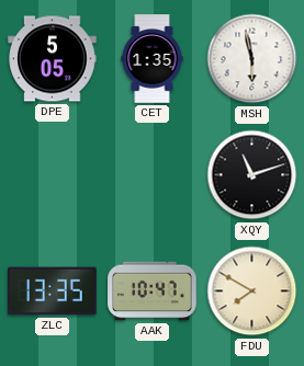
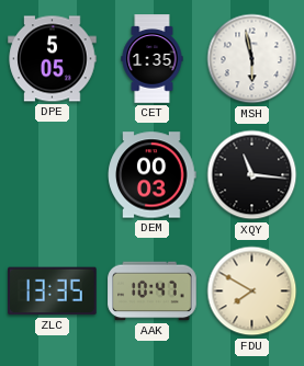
DEM: none -> 00:03
XQY: 11:12 -> 11:16
